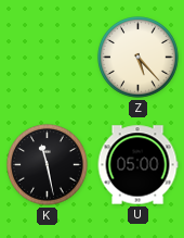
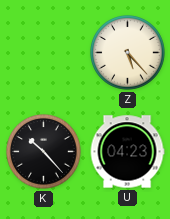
K: 11:28 -> 10:23
U: 05:00 -> 04:23
